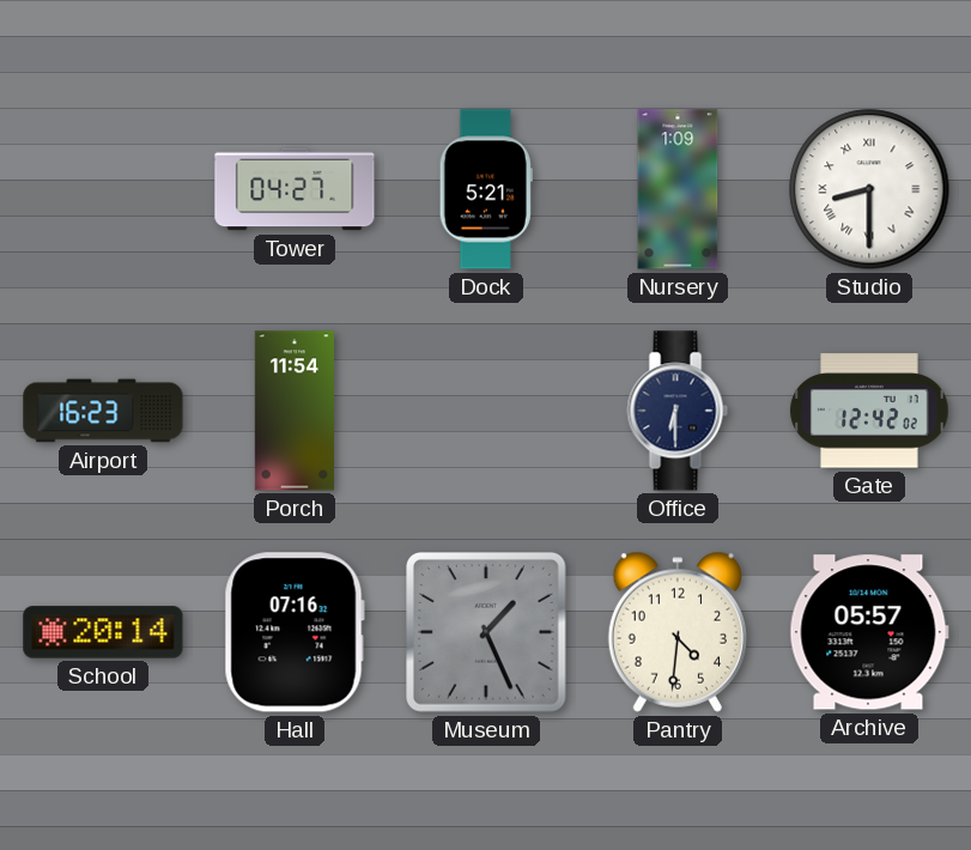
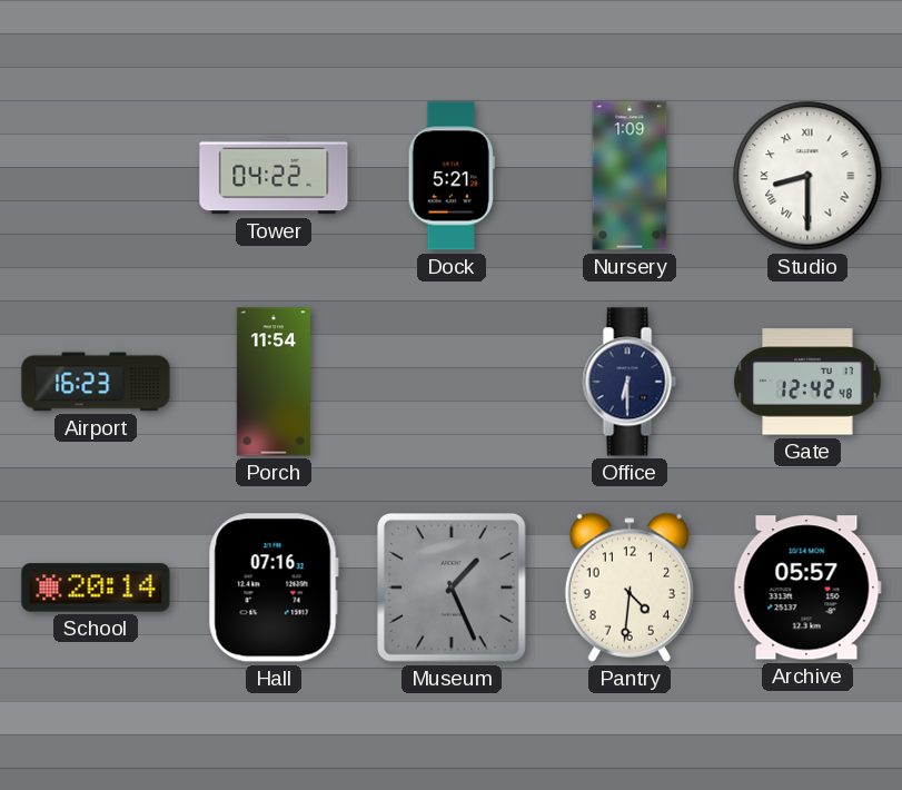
Tower: 04:27 -> 04:22
Gate: 12:42:02 -> 12:42:48
